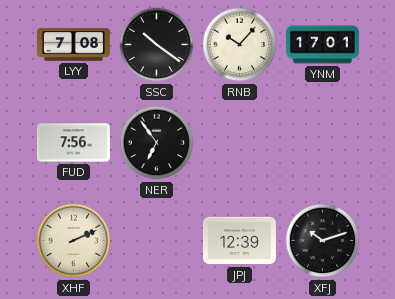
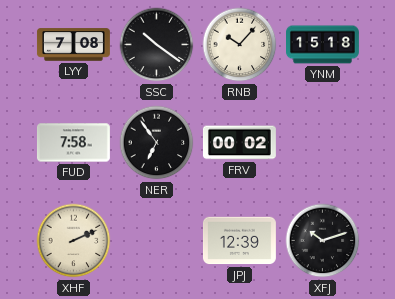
YNM: 17:01 -> 15:18
FUD: 7:56 -> 7:58
FRV: none -> 00:02
